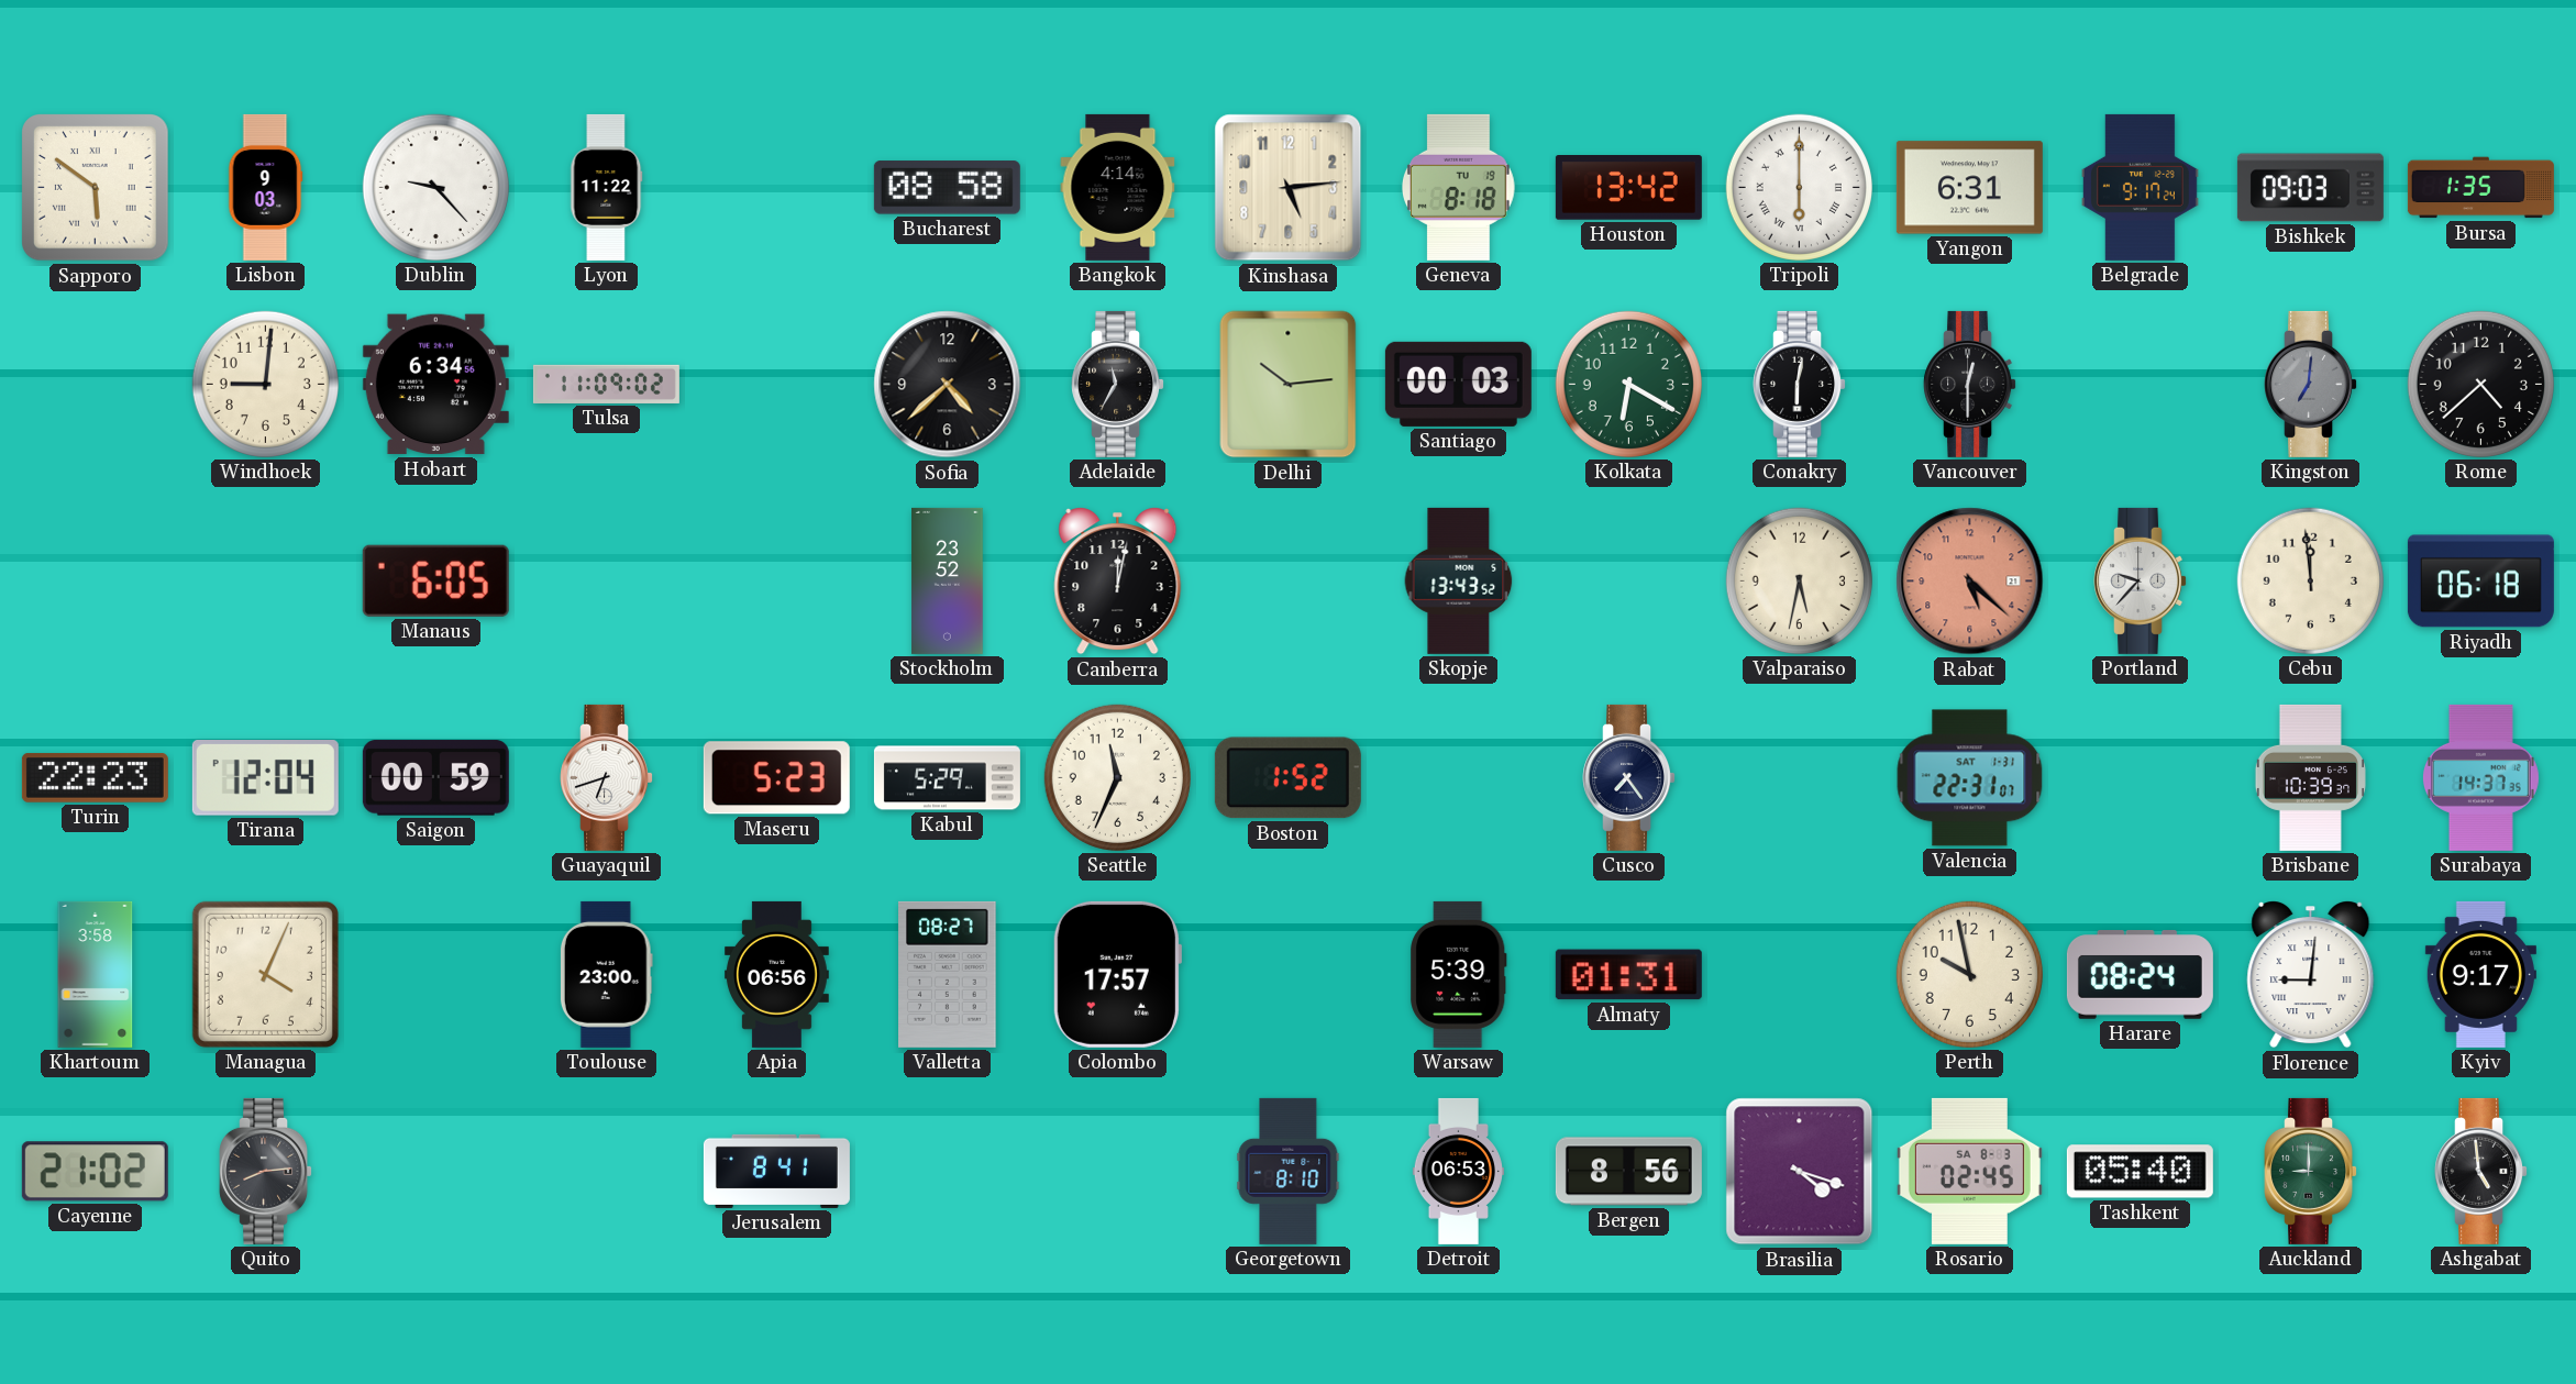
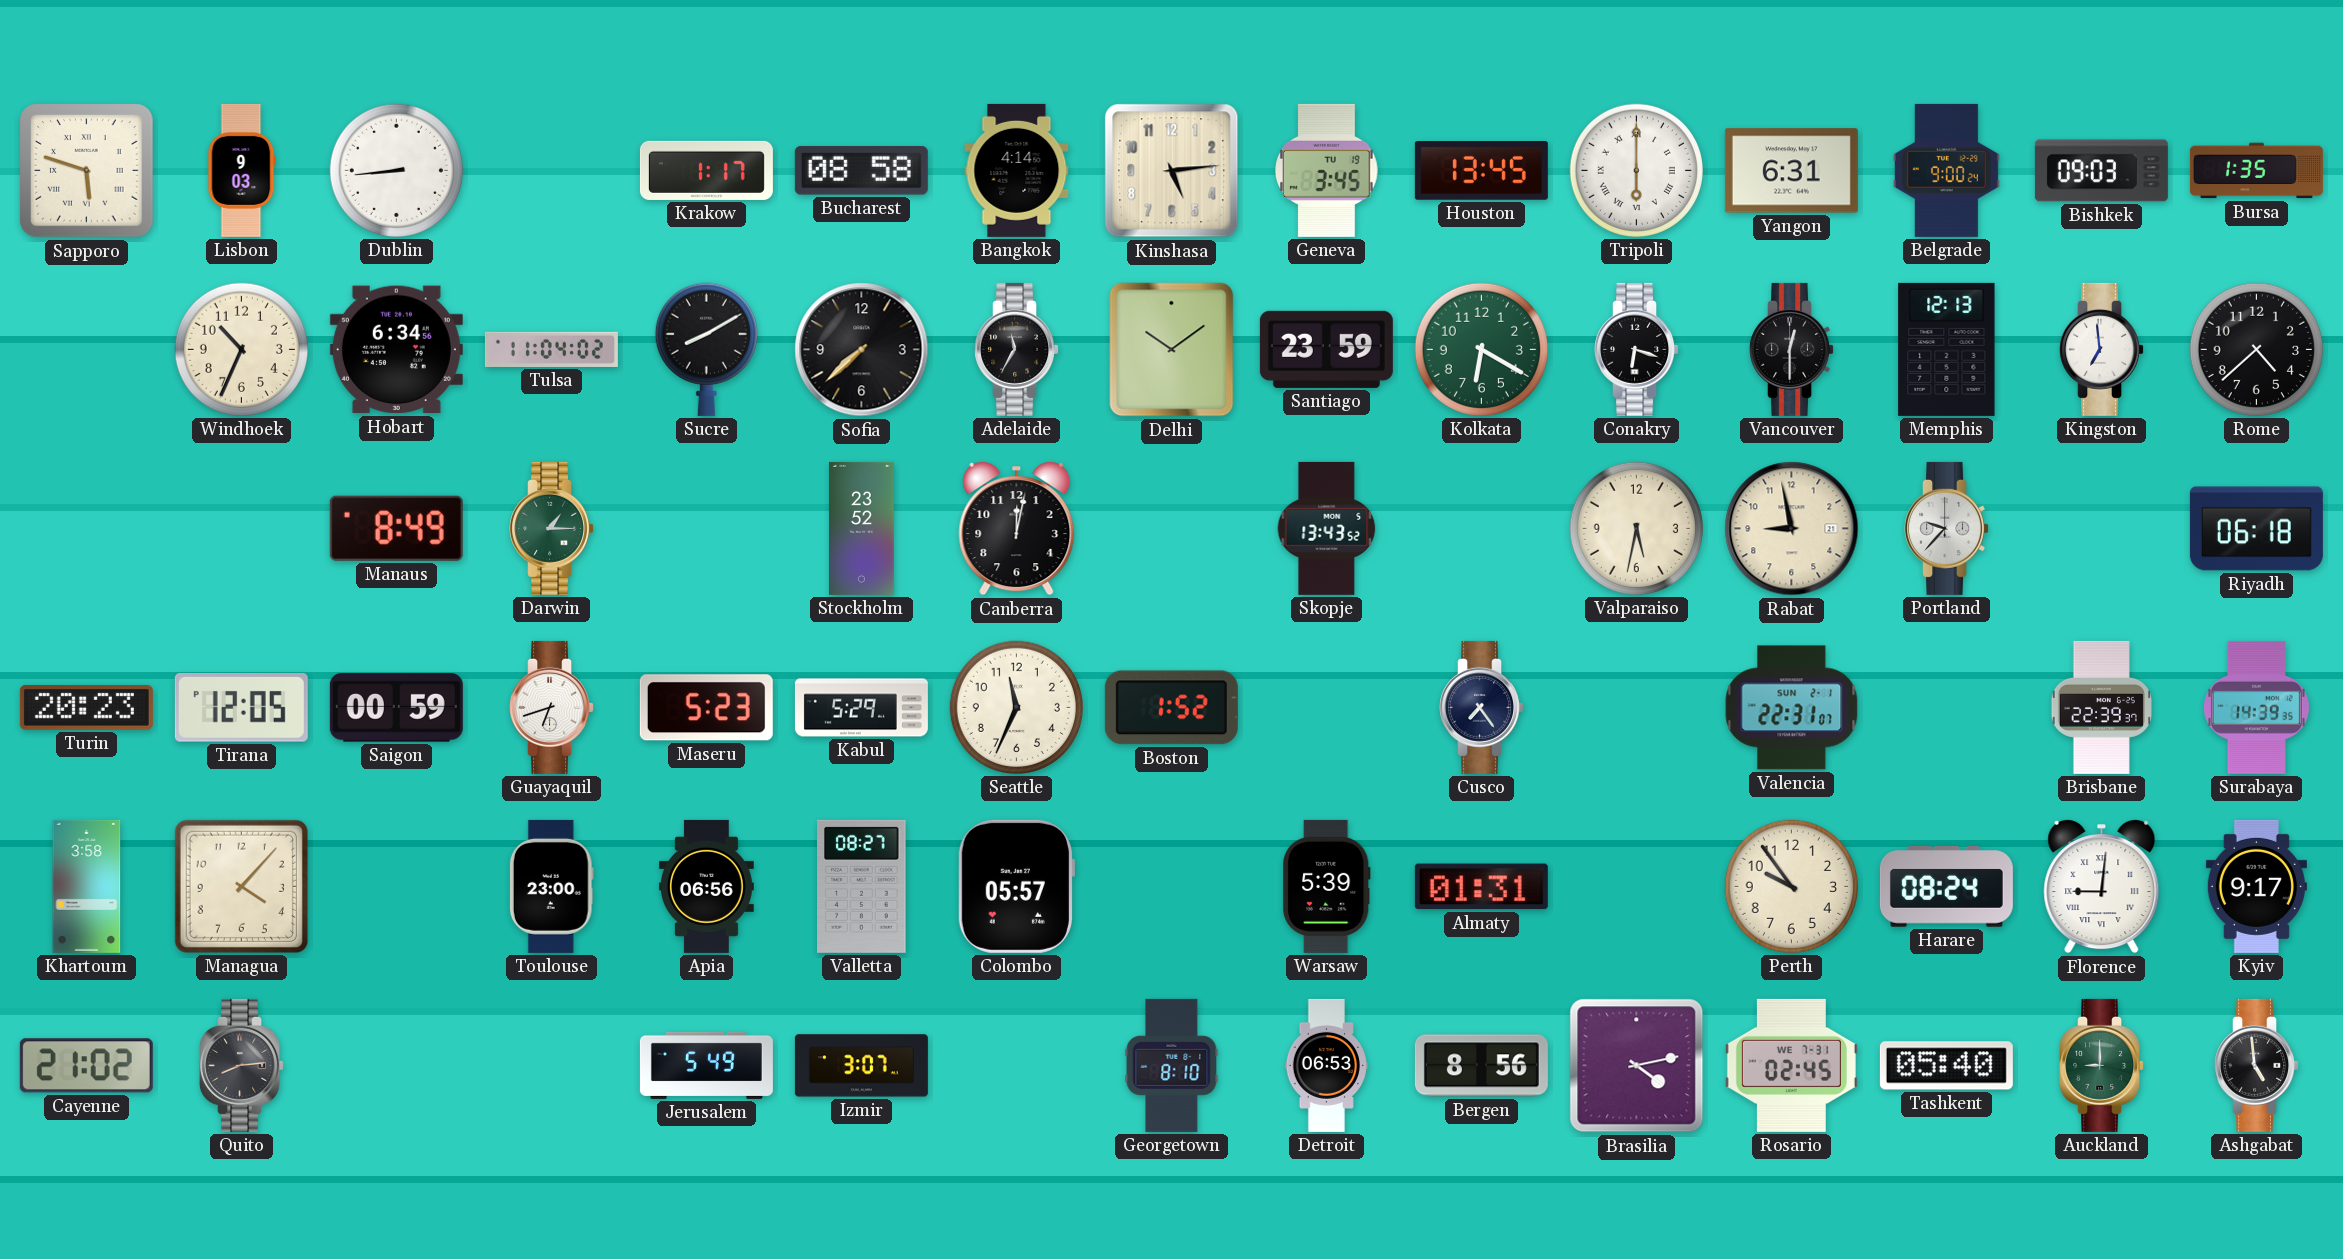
Sapporo: 5:51 -> 5:48
Dublin: 9:23 -> 8:44
Lyon: 11:22 -> none
Krakow: none -> 1:17
Geneva: 8:18 -> 3:45
Houston: 13:42 -> 13:45
Belgrade: 9:17 -> 9:00
Windhoek: 9:01 -> 10:34
Tulsa: 11:09 -> 11:04
Sucre: none -> 8:10
Sofia: 4:38 -> 7:38
Delhi: 10:14 -> 10:09
Santiago: 00:03 -> 23:59
Conakry: 6:02 -> 6:18
Memphis: none -> 12:13
Kingston: 7:01 -> 6:59
Kingston dial: grey -> white
Manaus: 6:05 -> 8:49
Darwin: none -> 1:15
Rabat: 5:22 -> 8:58
Rabat dial: salmon -> cream
Cebu: 11:59 -> none
Turin: 22:23 -> 20:23
Tirana: 12:04 -> 12:05
Valencia date: SAT 1-31 -> SUN 2-1
Brisbane: 10:39 -> 22:39
Surabaya: 14:37 -> 14:39
Managua: 4:04 -> 4:07
Colombo: 17:57 -> 05:57
Perth: 9:58 -> 9:54
Jerusalem: 8:41 -> 5:49
Izmir: none -> 3:07
Brasilia: 4:18 -> 4:13
Rosario date: SA 8-3 -> WE 7-31
